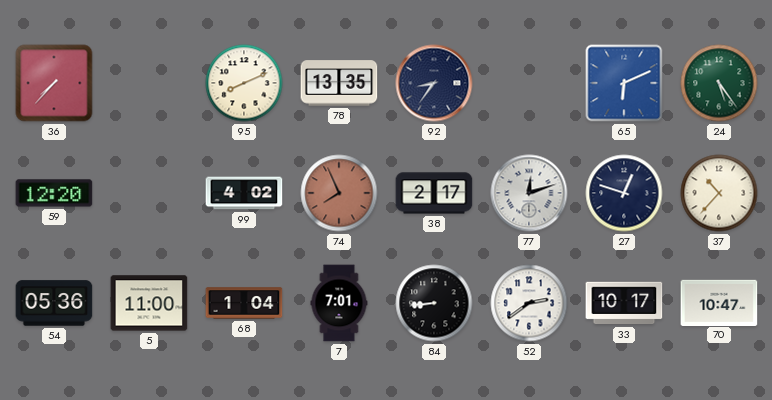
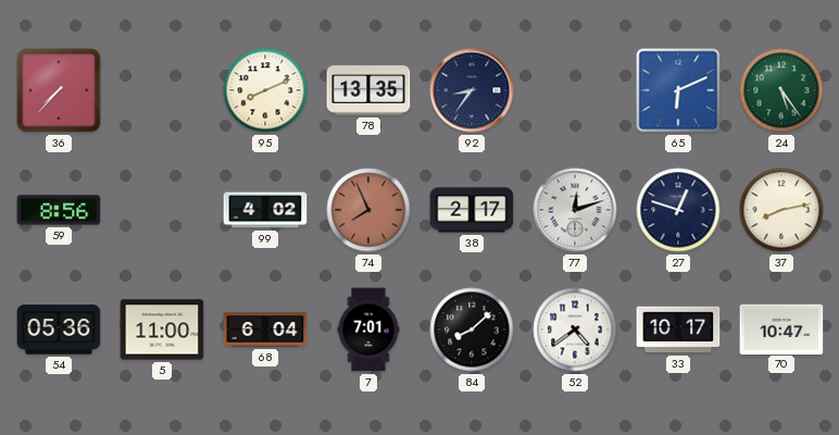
59: 12:20 -> 8:56
37: 10:37 -> 8:13
68: 1:04 -> 6:04
84: 8:44 -> 8:08
52: 2:39 -> 4:39
